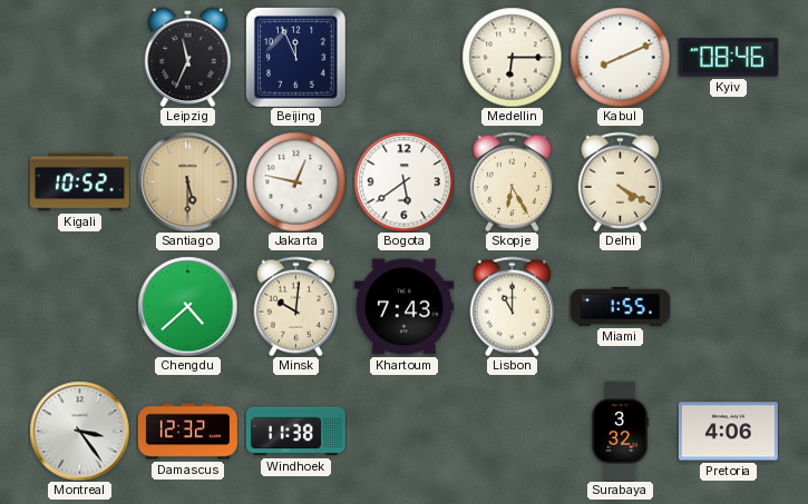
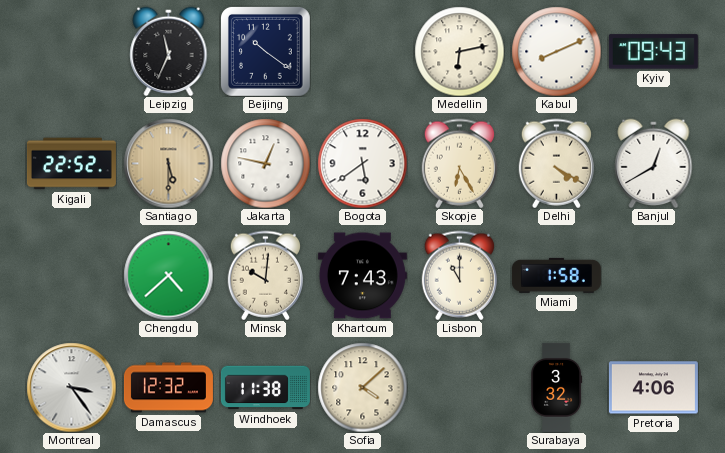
Beijing: 11:56 -> 10:21
Medellin: 6:15 -> 6:13
Kyiv: 08:46 -> 09:43
Kigali: 10:52 -> 22:52
Banjul: none -> 12:40
Miami: 1:55 -> 1:58
Sofia: none -> 4:08
